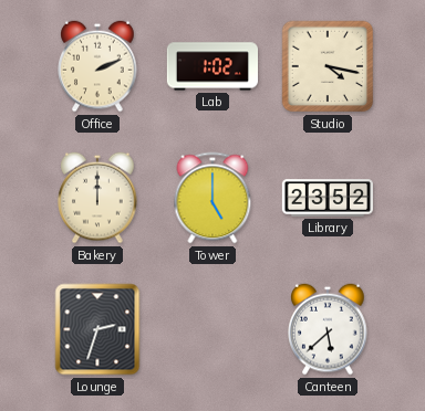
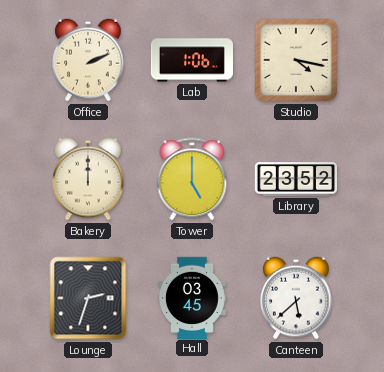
Lab: 1:02 -> 1:06
Hall: none -> 03:45
